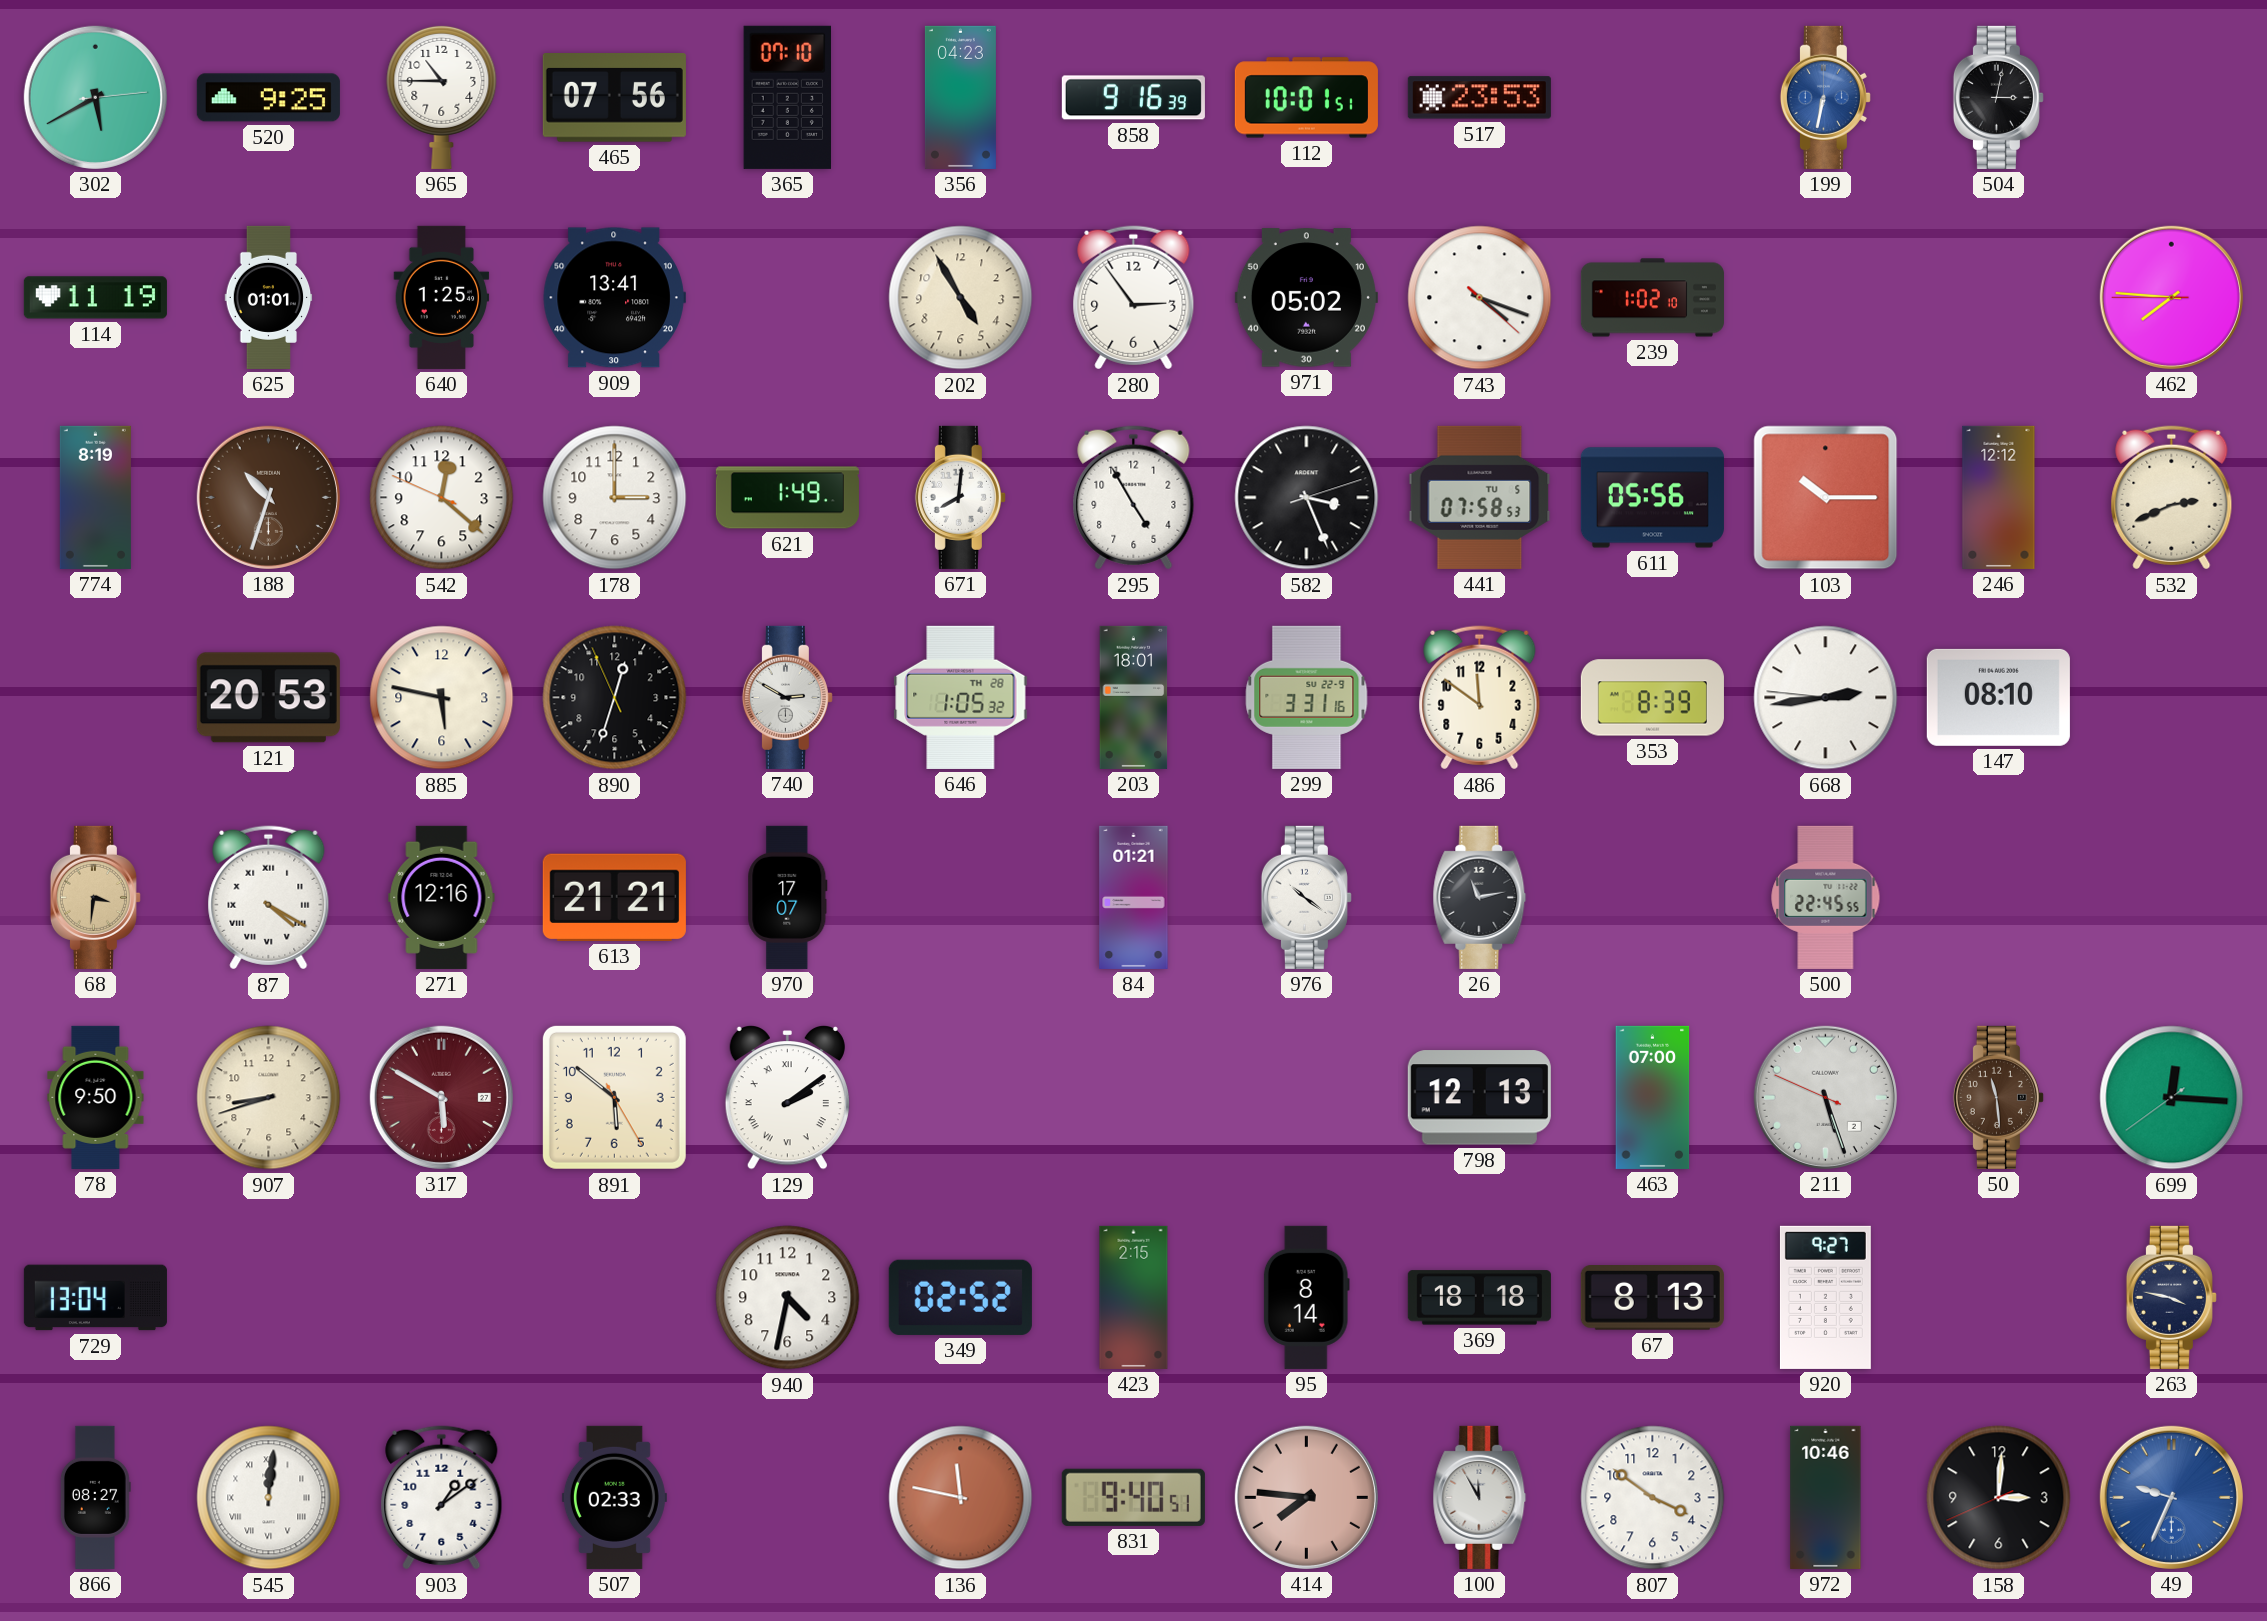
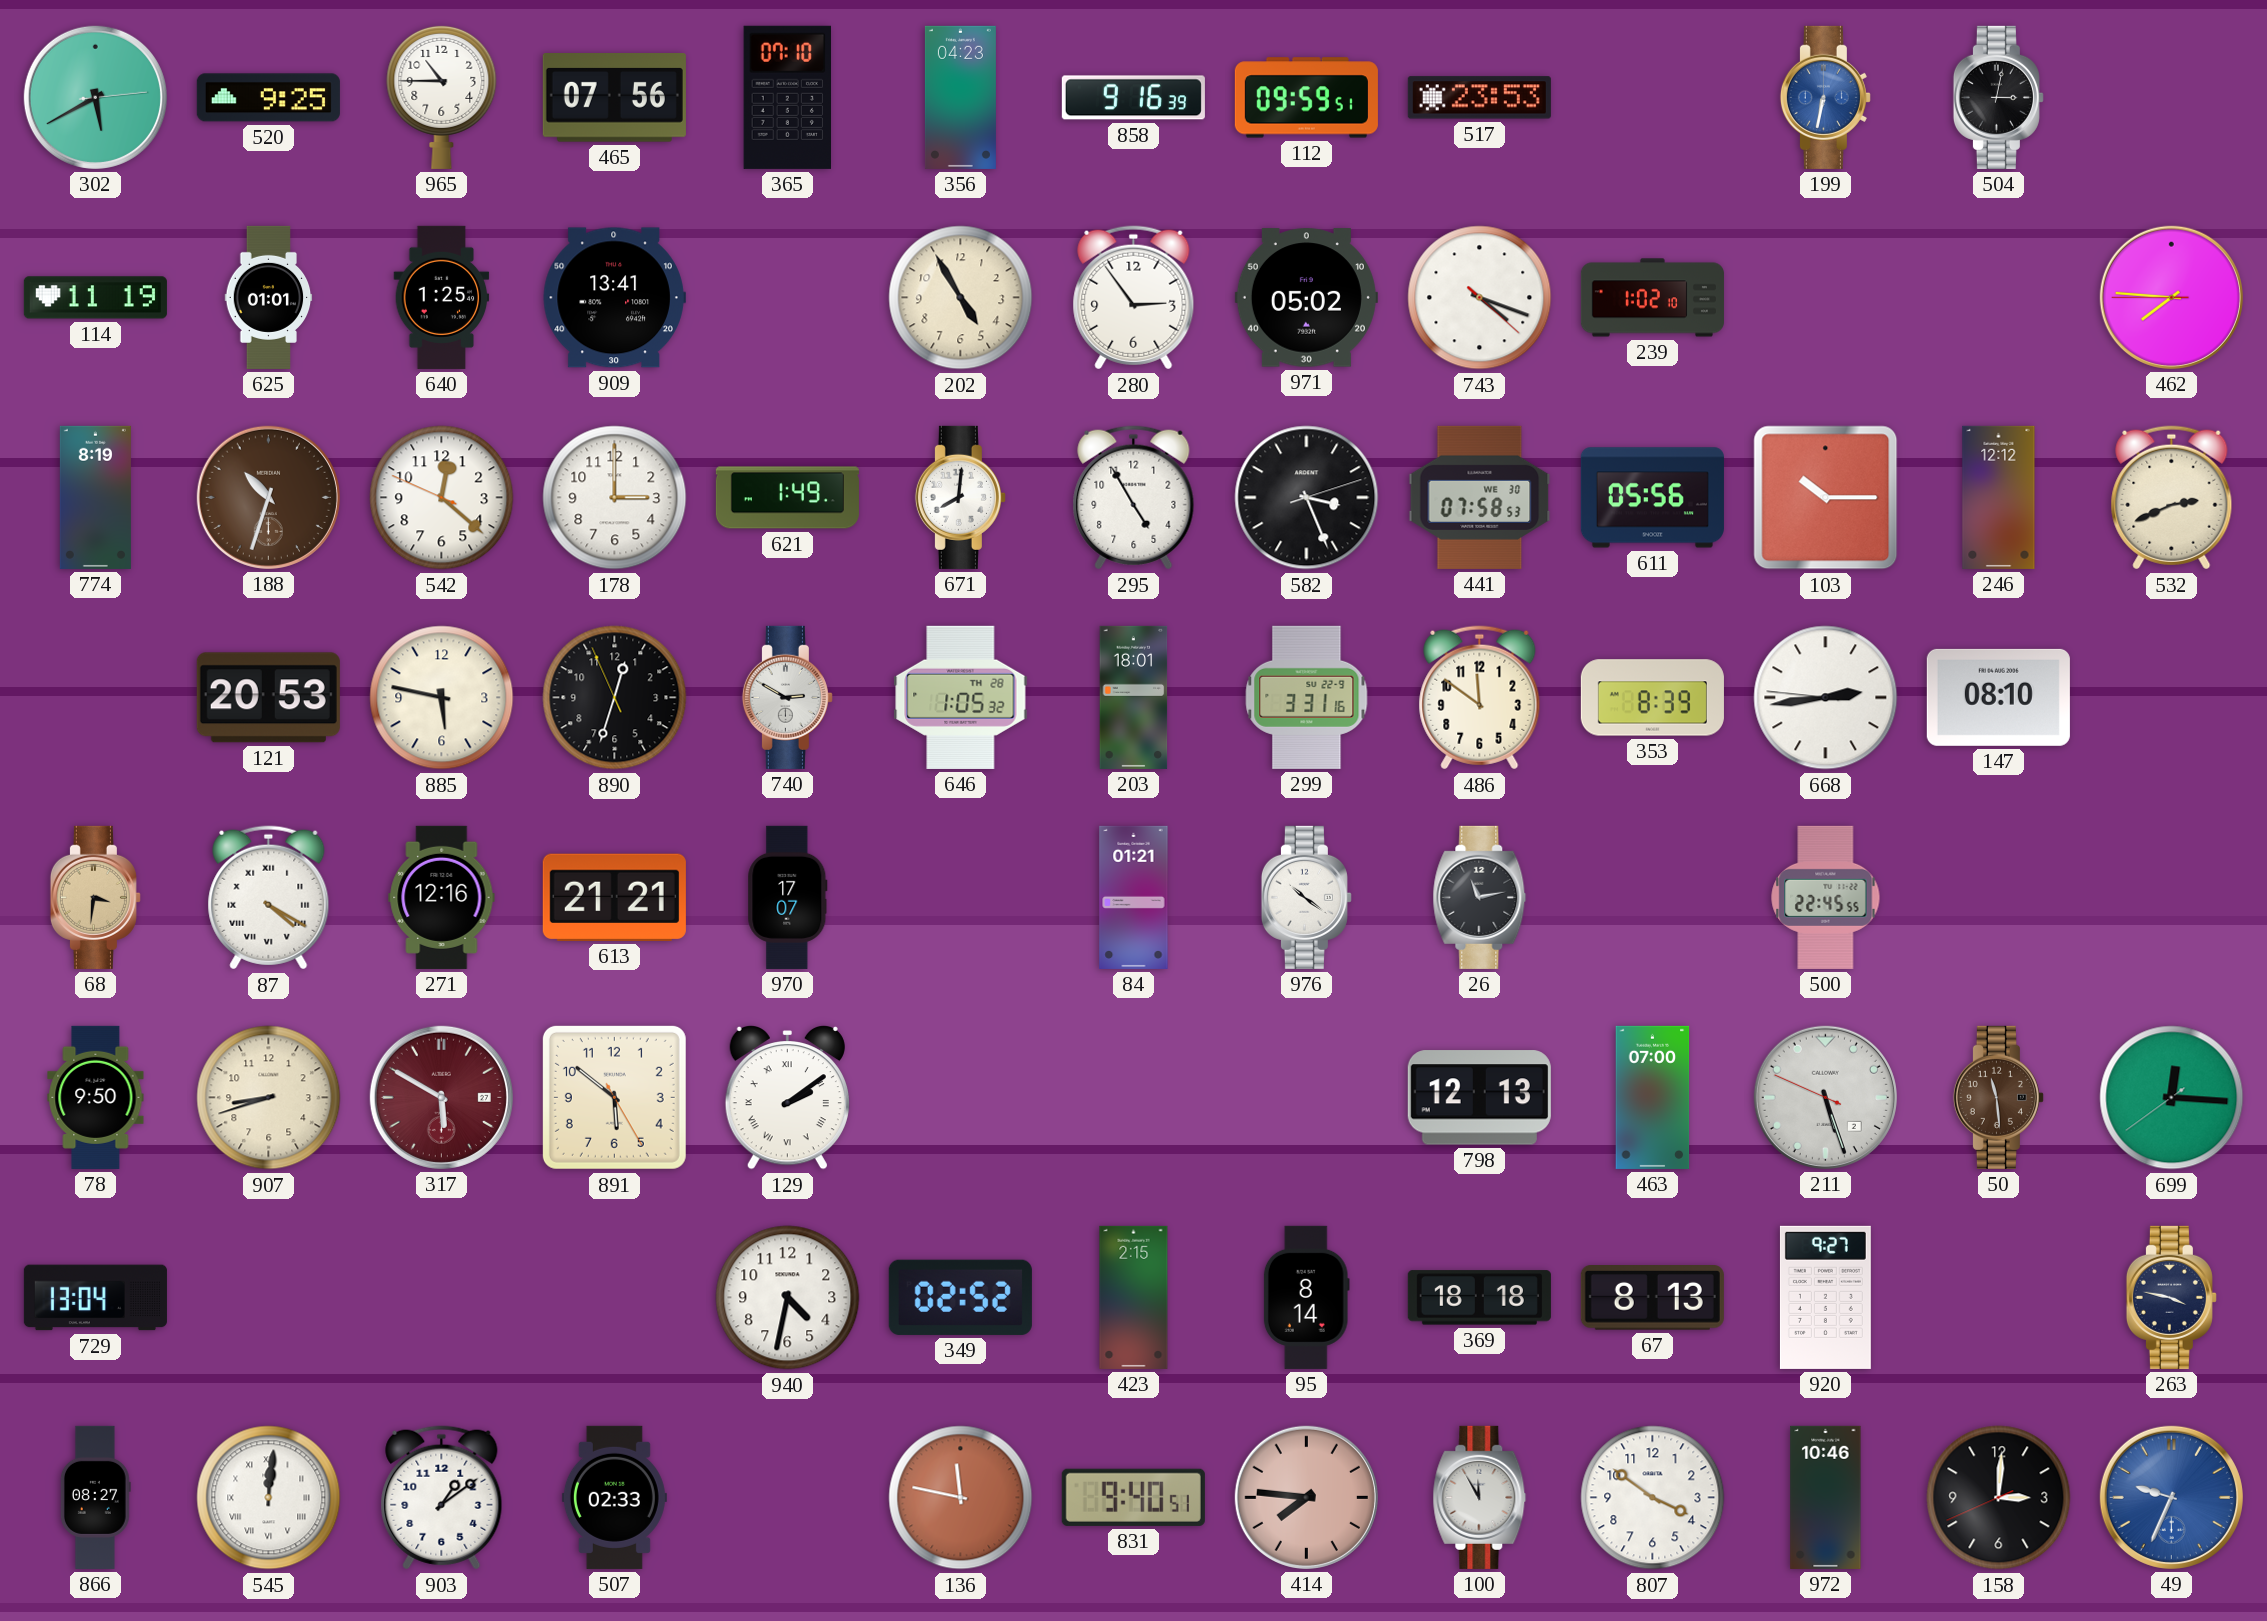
112: 10:01 -> 09:59
441 date: TU 5 -> WE 30
